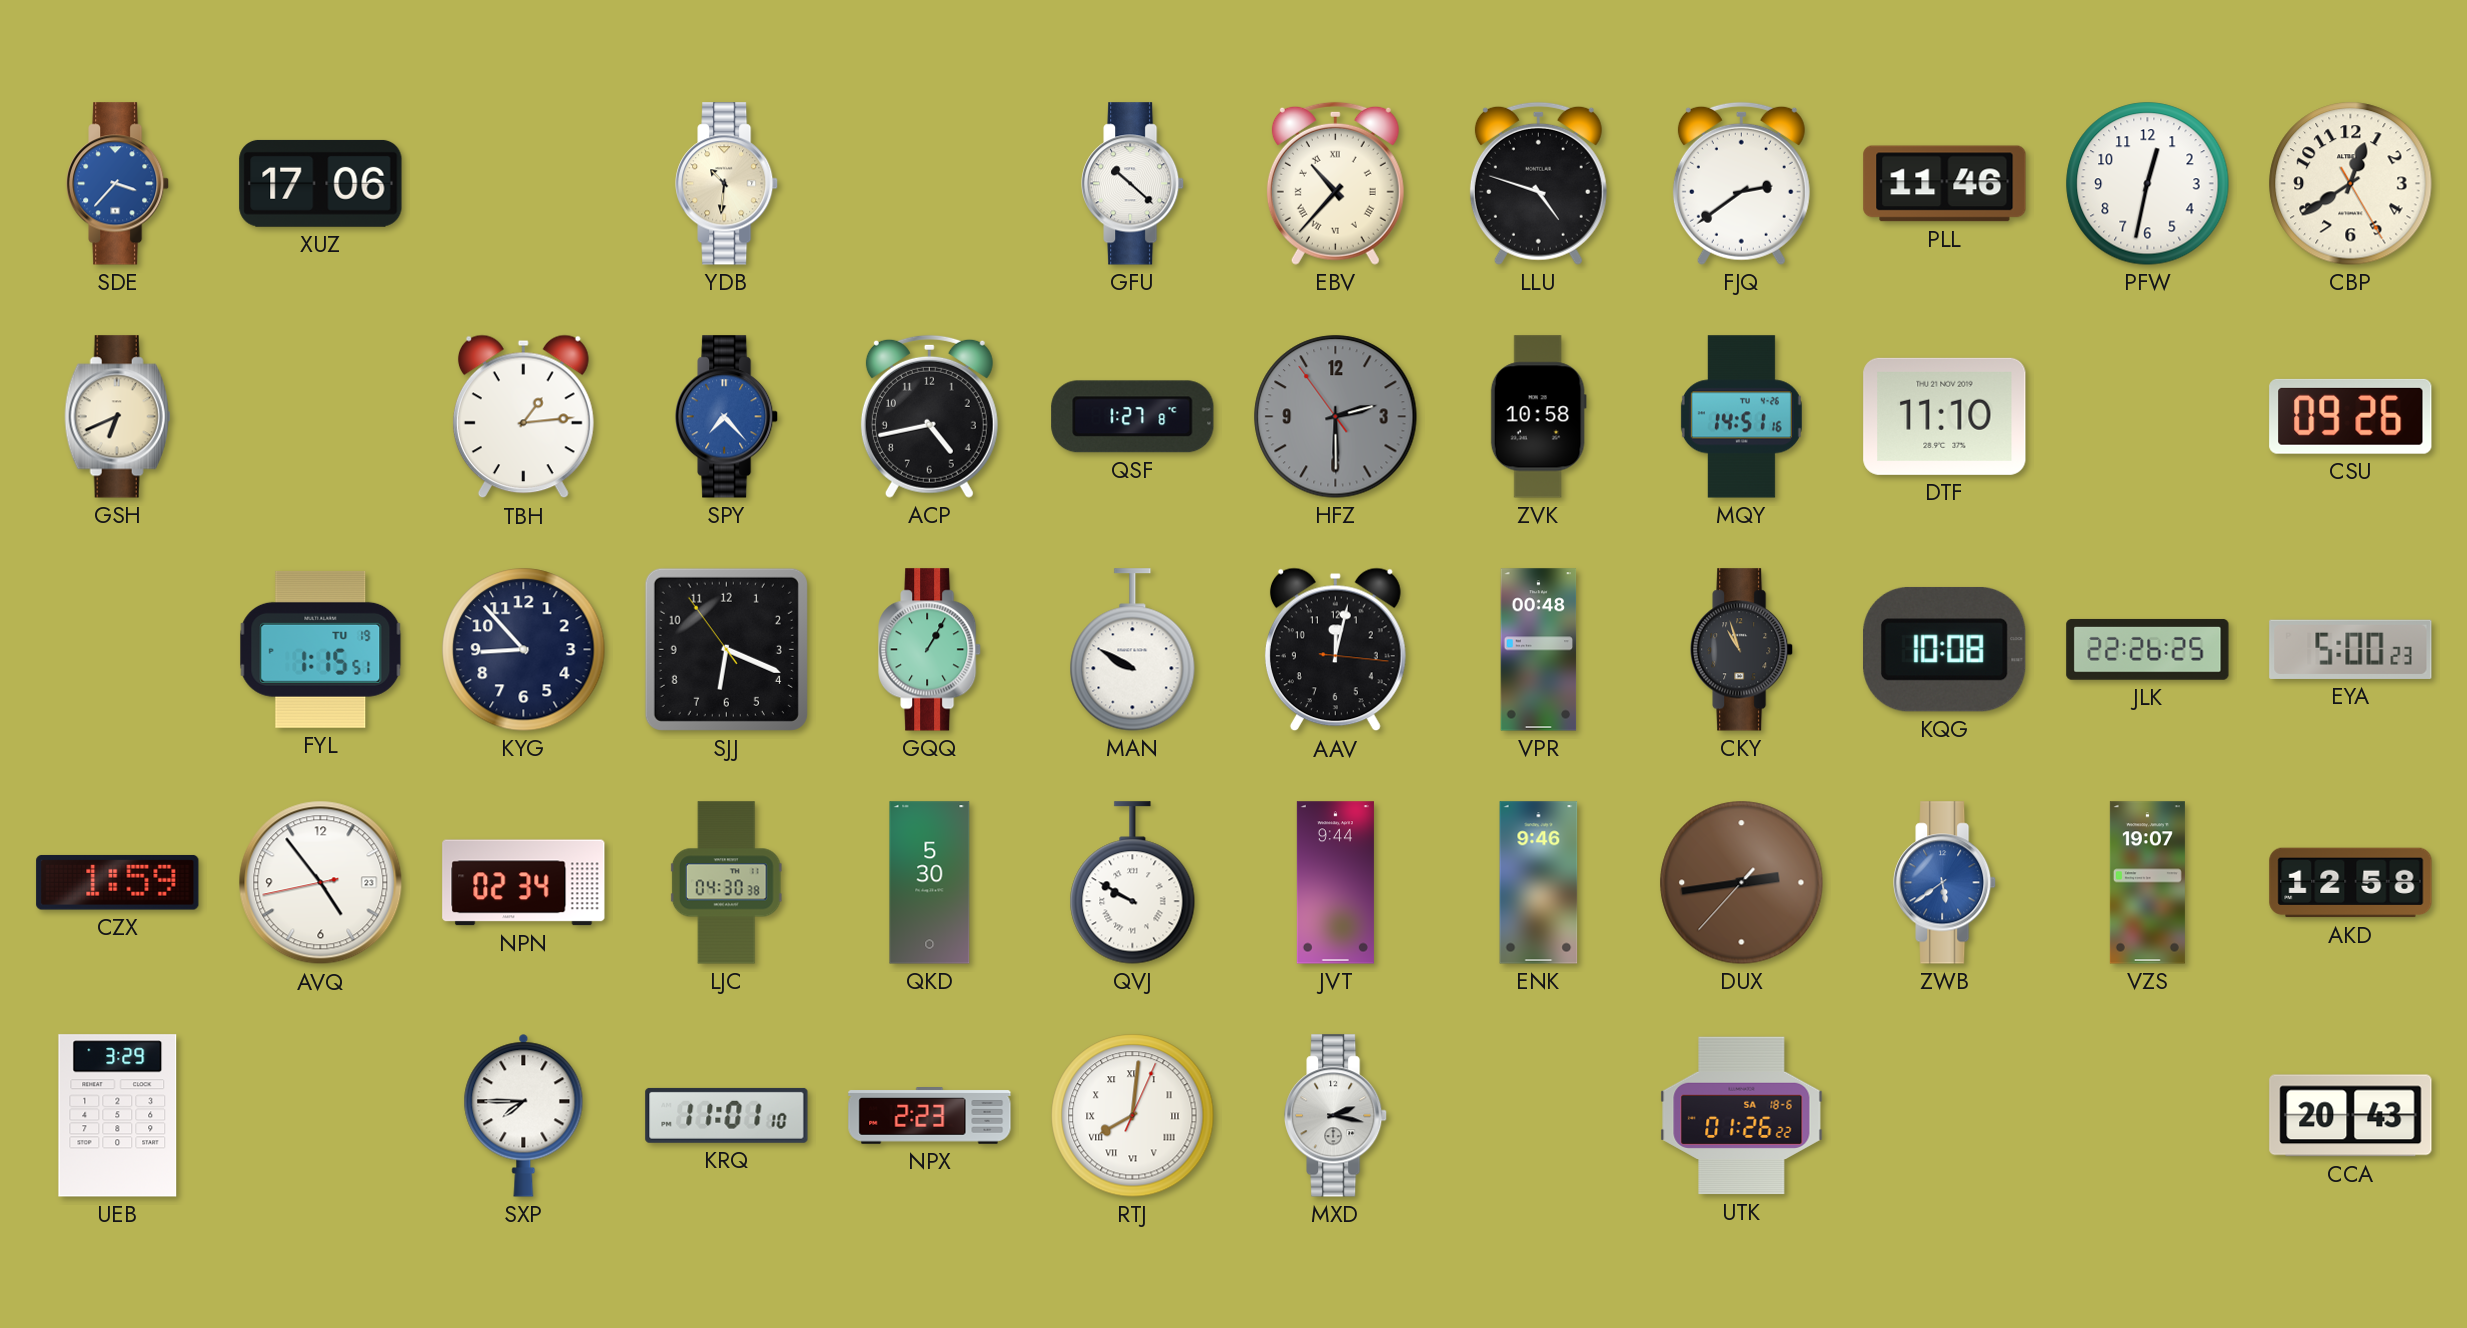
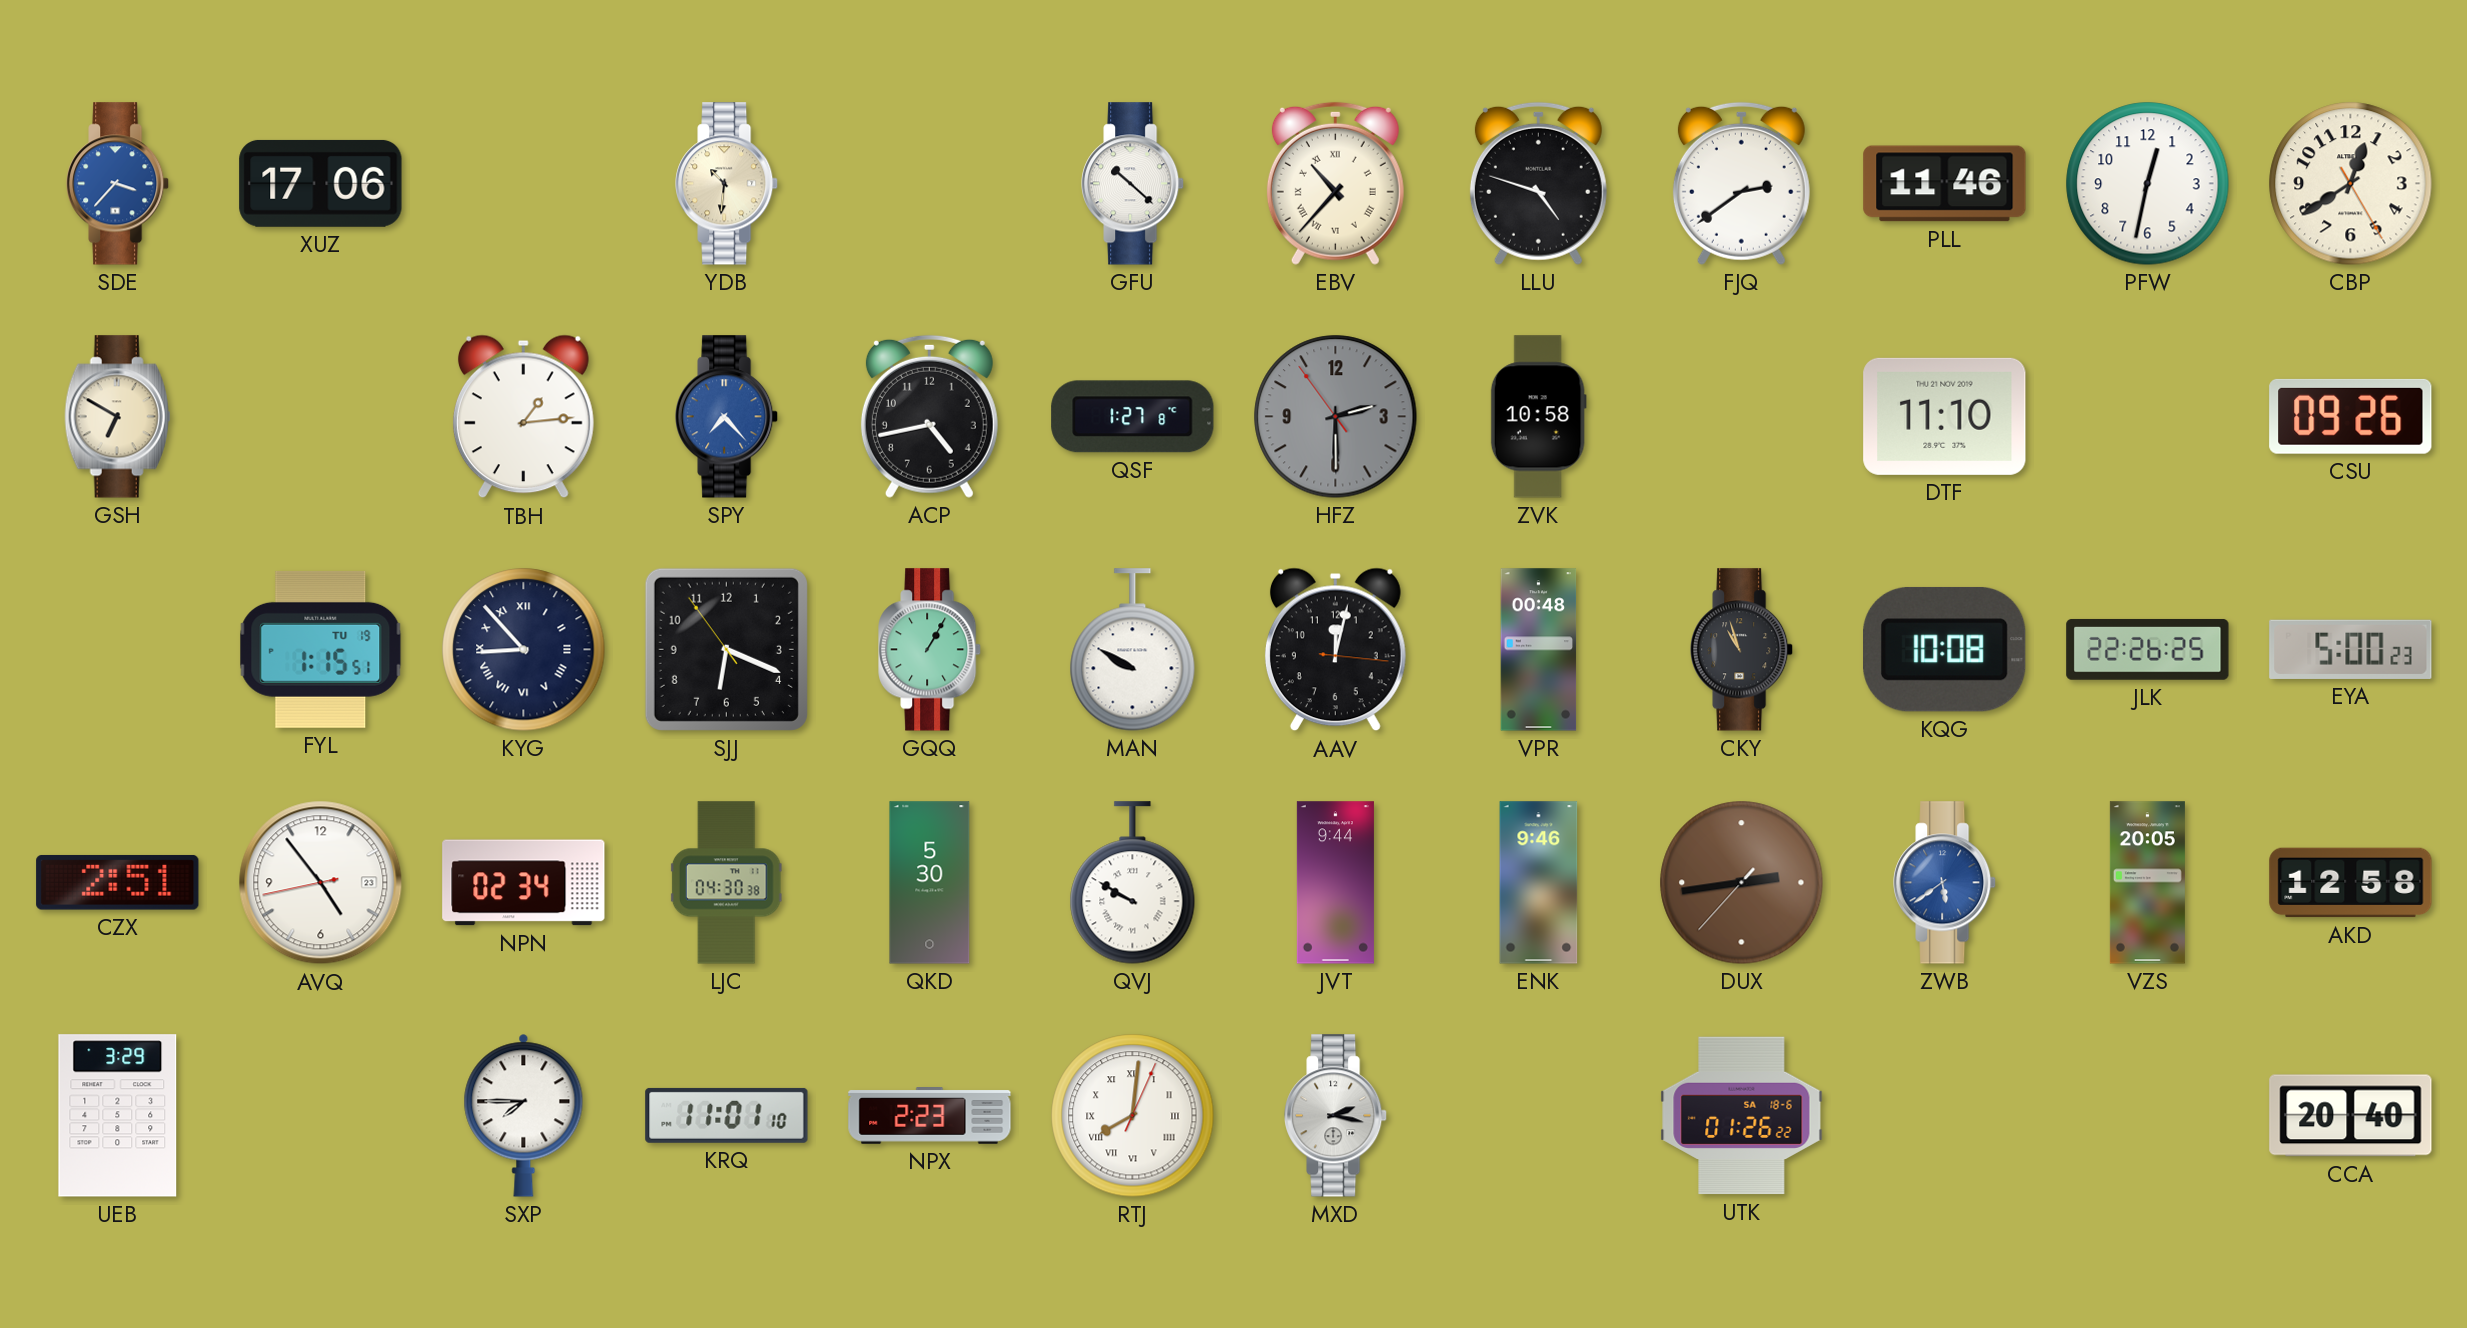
GSH: 6:41 -> 6:50
MQY: 14:51 -> none
KYG numerals: Arabic -> Roman
CZX: 1:59 -> 2:51
VZS: 19:07 -> 20:05
CCA: 20:43 -> 20:40
